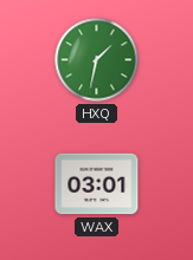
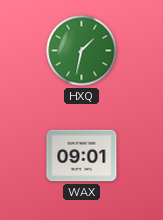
WAX: 03:01 -> 09:01
